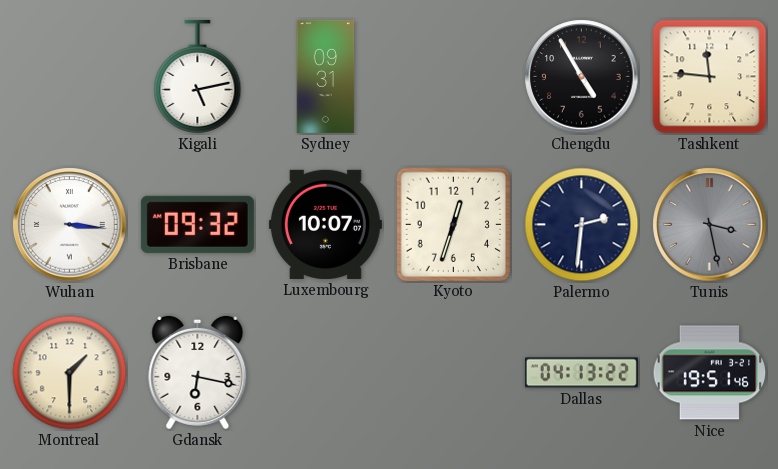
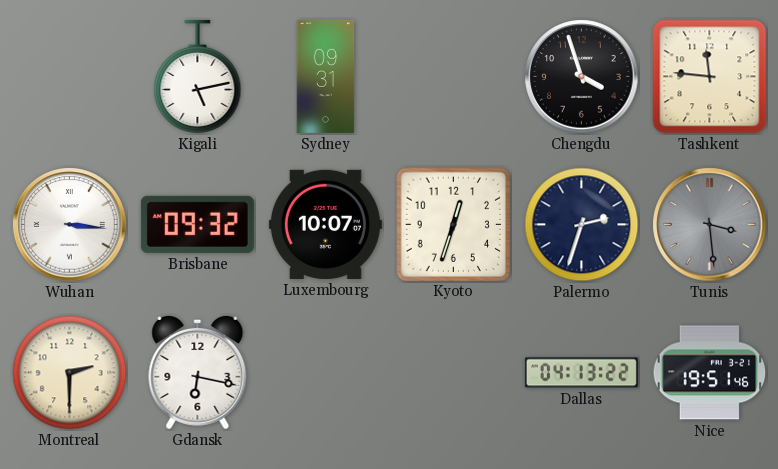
Chengdu: 4:55 -> 3:57
Palermo: 2:31 -> 2:33
Tunis: 3:28 -> 3:29
Montreal: 1:30 -> 2:30
